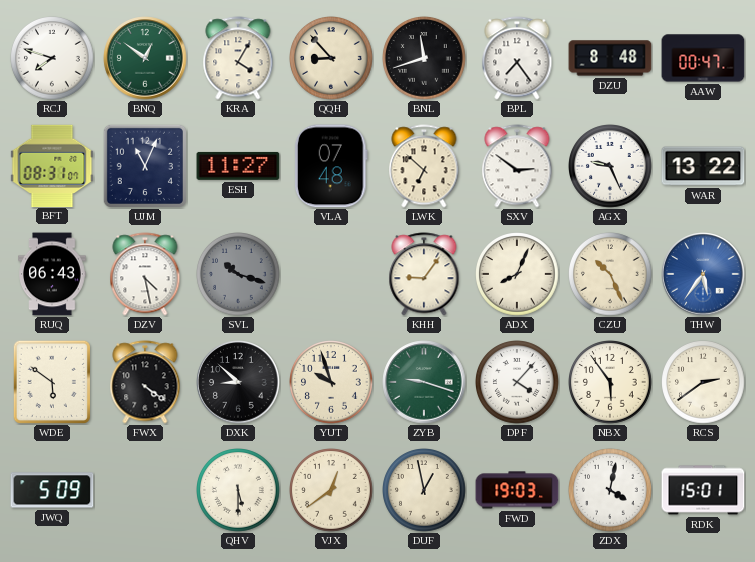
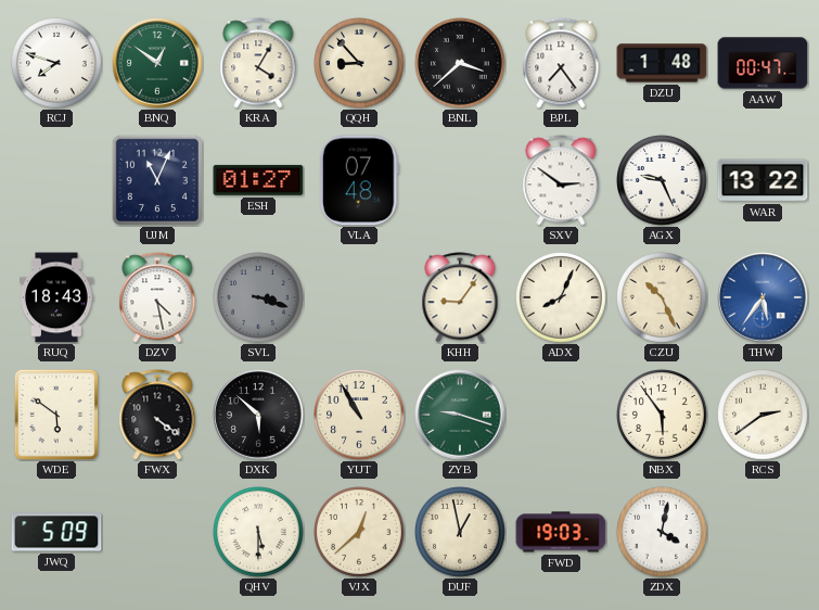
BNL: 11:42 -> 3:38
DZU: 8:48 -> 1:48
BFT: 08:31 -> none
ESH: 11:27 -> 01:27
LWK: 6:52 -> none
RUQ: 06:43 -> 18:43
SVL: 10:18 -> 3:18
DXK: 8:52 -> 5:52
YUT: 9:57 -> 10:55
DPF: 4:07 -> none
VJX: 12:39 -> 12:38
RDK: 15:01 -> none
